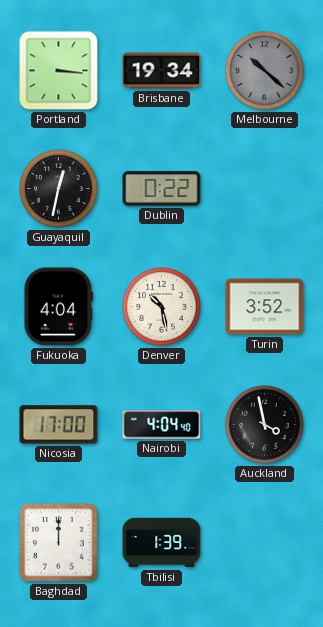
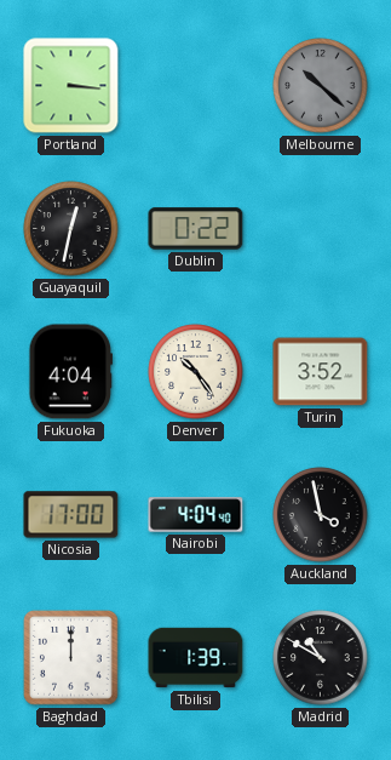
Brisbane: 19:34 -> none
Denver: 10:28 -> 10:24
Madrid: none -> 10:50
